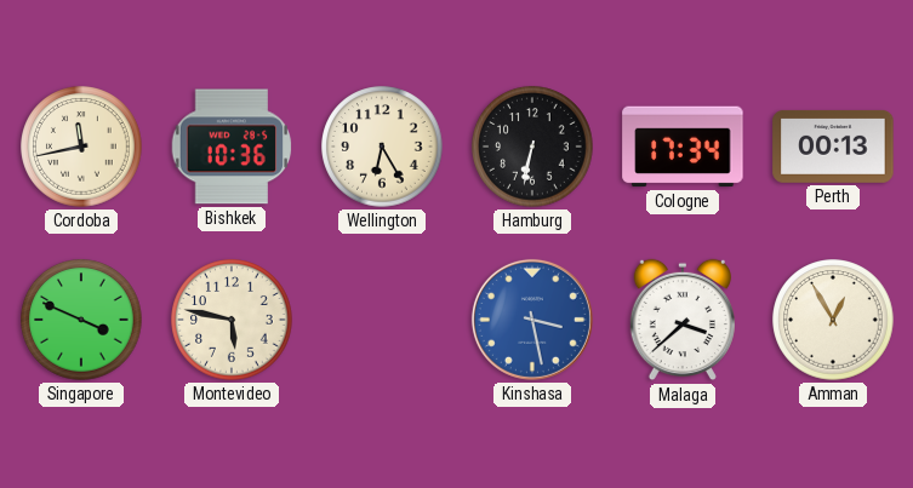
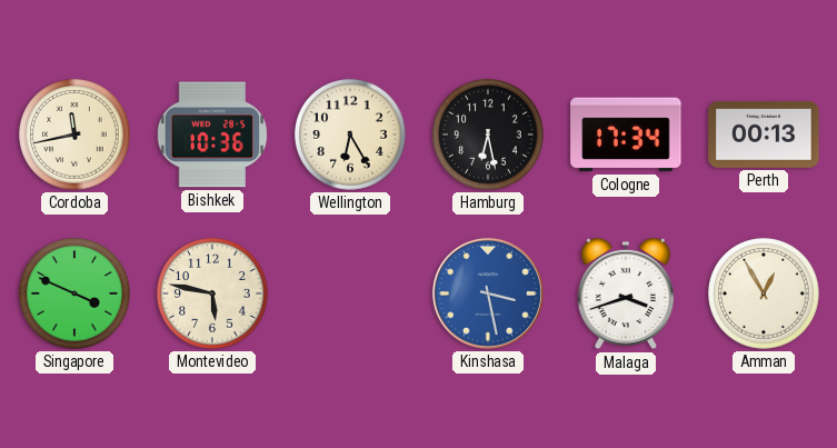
Hamburg: 6:32 -> 6:28
Malaga: 3:38 -> 3:42
